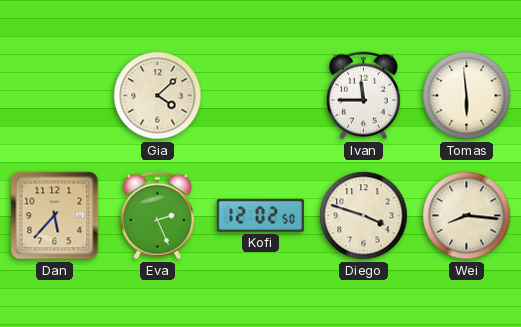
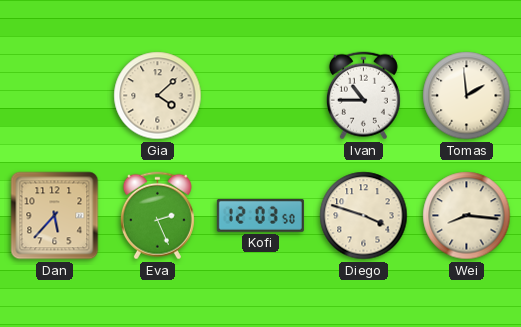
Ivan: 11:45 -> 10:45
Tomas: 5:59 -> 1:59
Kofi: 12:02 -> 12:03
